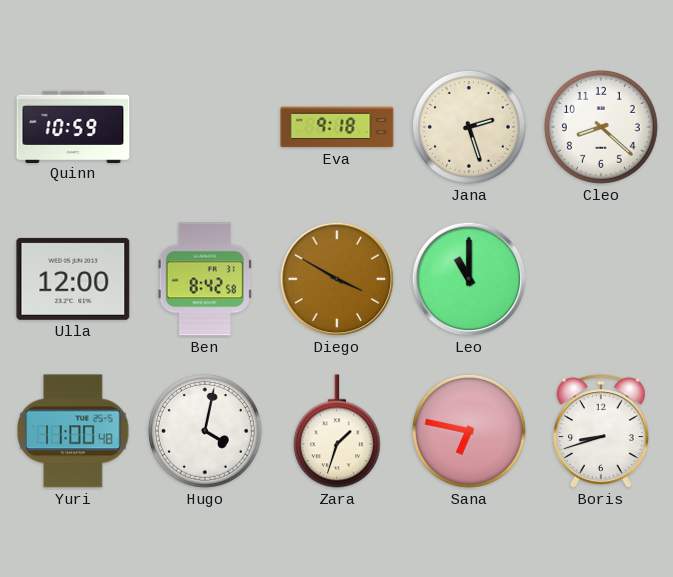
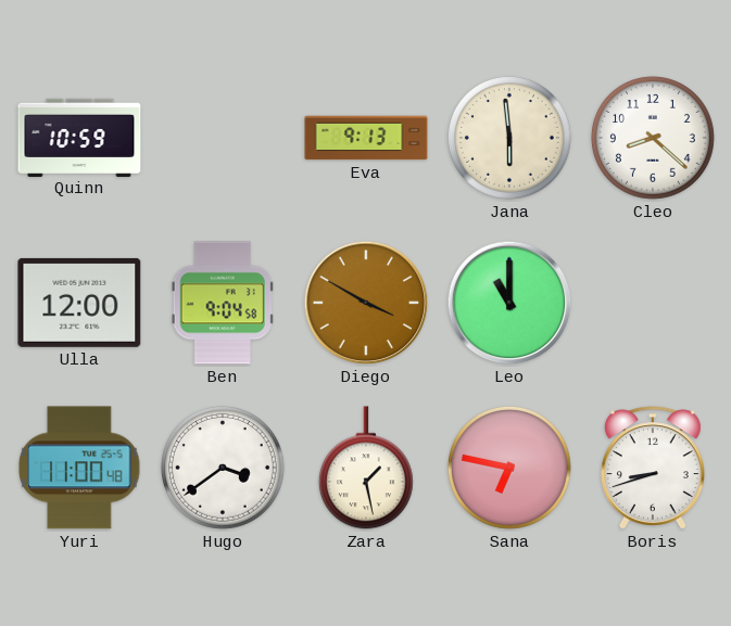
Eva: 9:18 -> 9:13
Jana: 2:27 -> 5:59
Ben: 8:42 -> 9:04
Hugo: 4:02 -> 3:39
Zara: 1:33 -> 1:28
